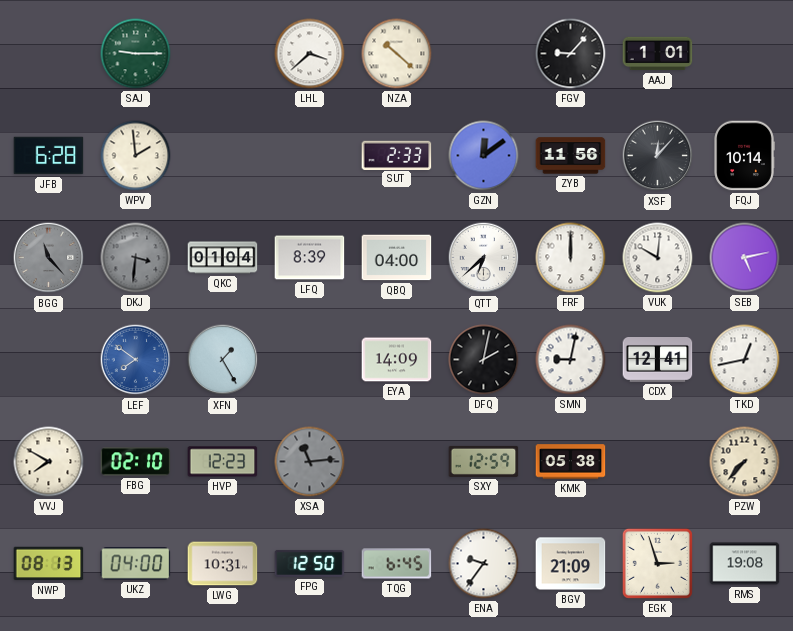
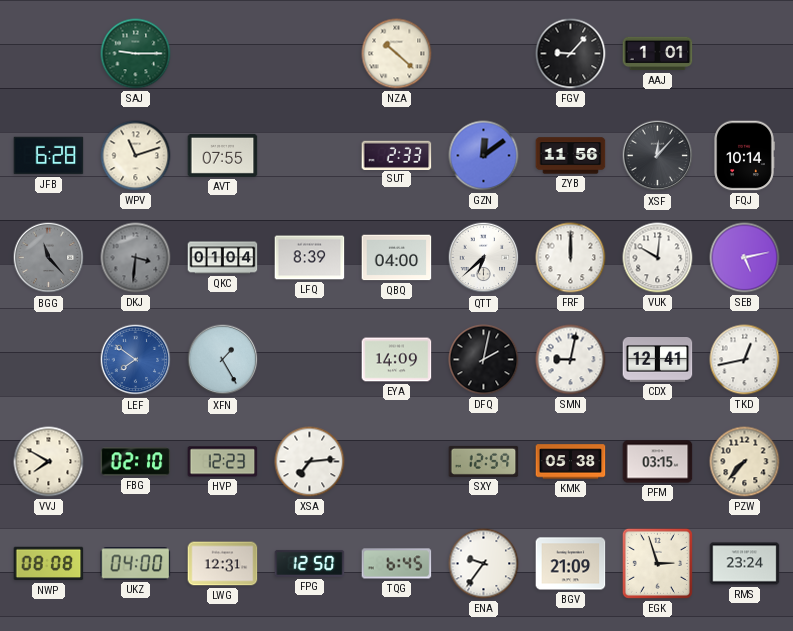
LHL: 3:38 -> none
WPV: 1:59 -> 11:12
AVT: none -> 07:55
XSA: 11:14 -> 7:14
XSA dial: grey -> white
PFM: none -> 03:15
NWP: 08:13 -> 08:08
LWG: 10:31 -> 12:31
RMS: 19:08 -> 23:24
